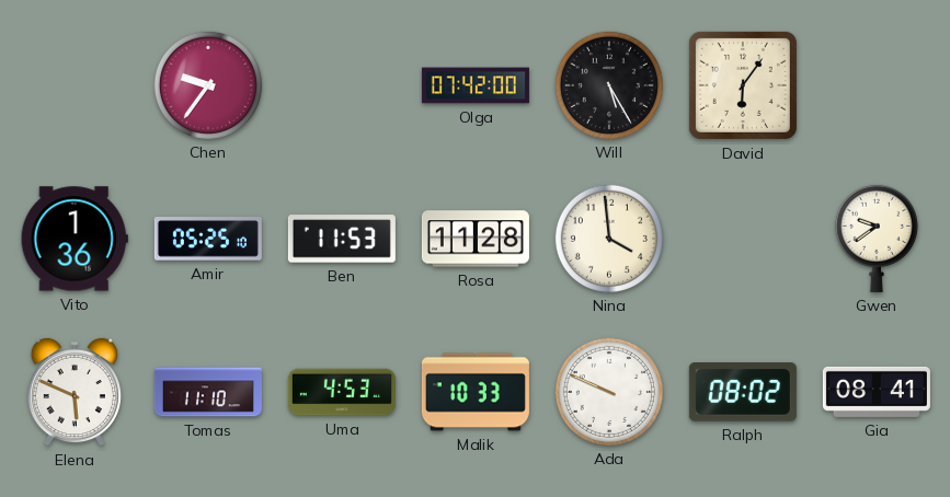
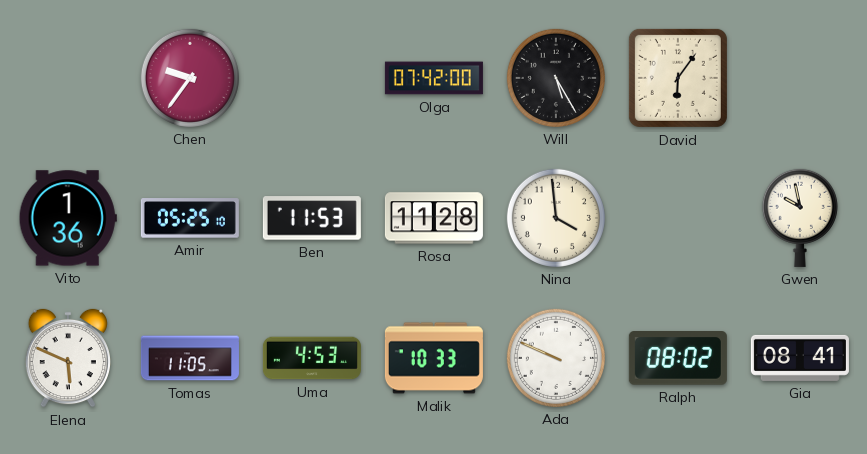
Gwen: 9:39 -> 9:58
Tomas: 11:10 -> 11:05
